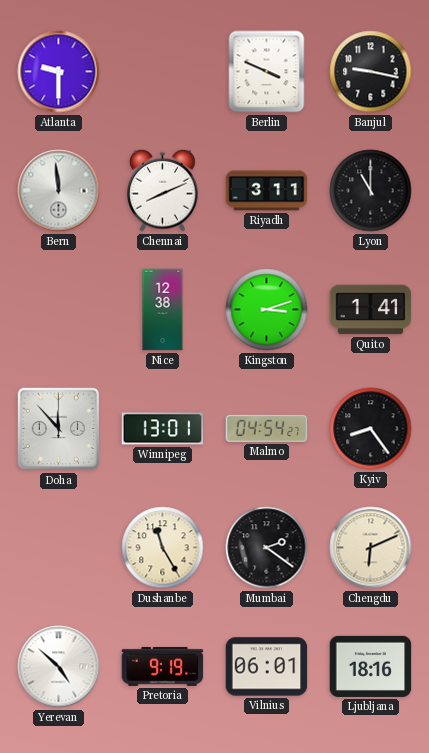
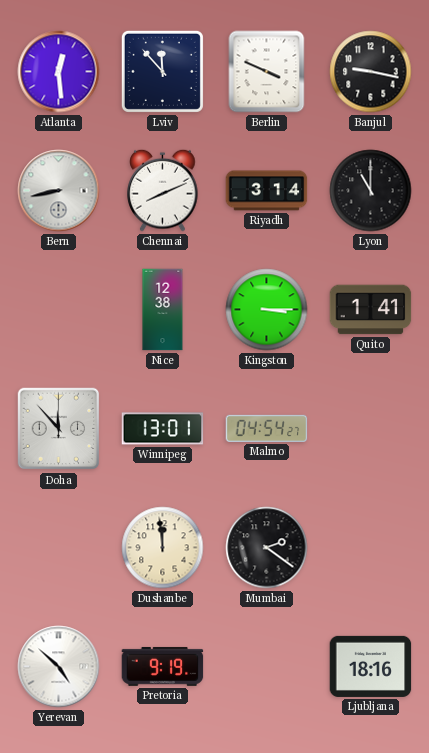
Atlanta: 9:30 -> 12:29
Lviv: none -> 11:53
Bern: 11:59 -> 8:43
Riyadh: 3:11 -> 3:14
Kingston: 3:12 -> 3:15
Kyiv: 8:24 -> none
Dushanbe: 11:25 -> 11:59
Chengdu: 6:11 -> none
Vilnius: 06:01 -> none
